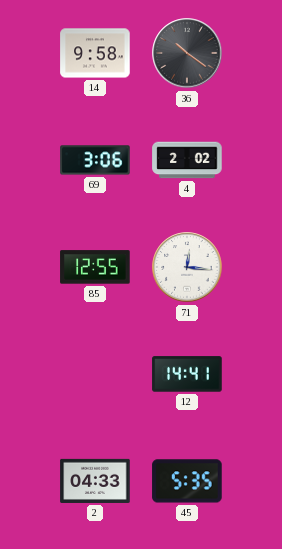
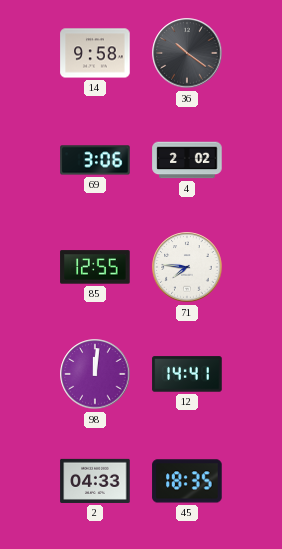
71: 12:16 -> 7:46
98: none -> 12:01
45: 5:35 -> 18:35
